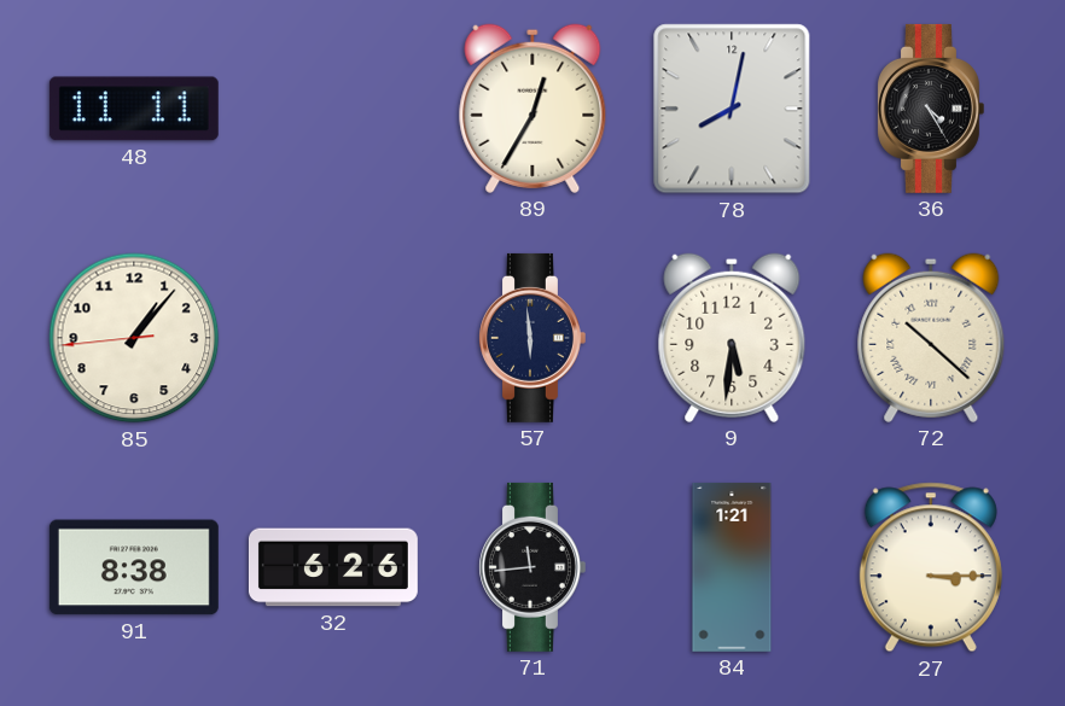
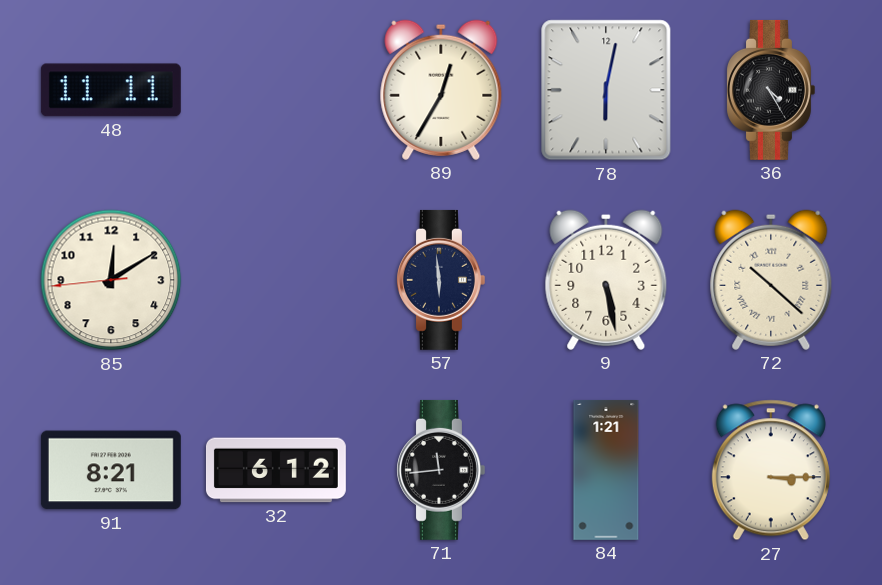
78: 8:02 -> 6:02
85: 1:06 -> 12:09
9: 5:31 -> 5:28
91: 8:38 -> 8:21
32: 6:26 -> 6:12
